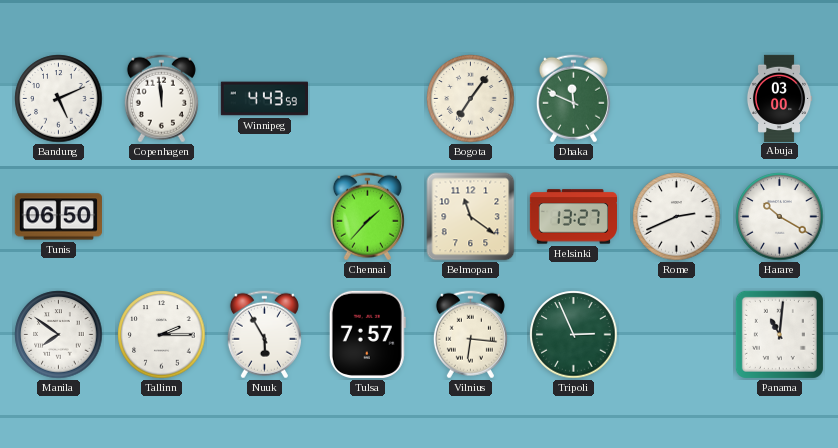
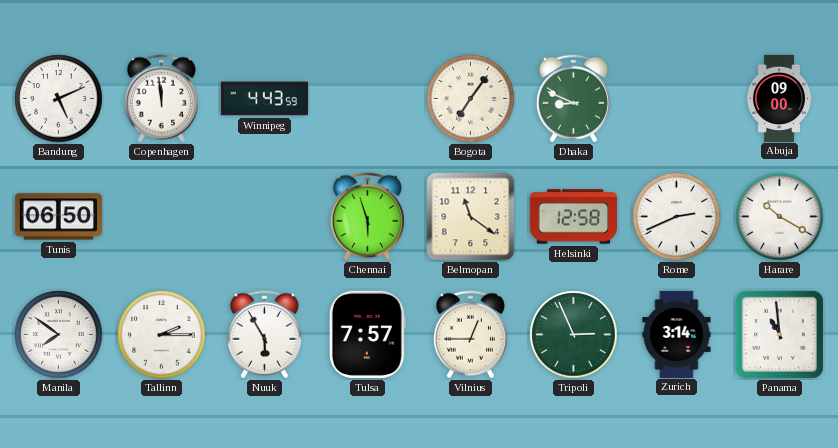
Dhaka: 11:49 -> 8:49
Abuja: 03:00 -> 09:00
Chennai: 1:37 -> 5:57
Helsinki: 13:27 -> 12:58
Vilnius: 6:16 -> 12:45
Zurich: none -> 3:14
Panama: 11:01 -> 10:59
